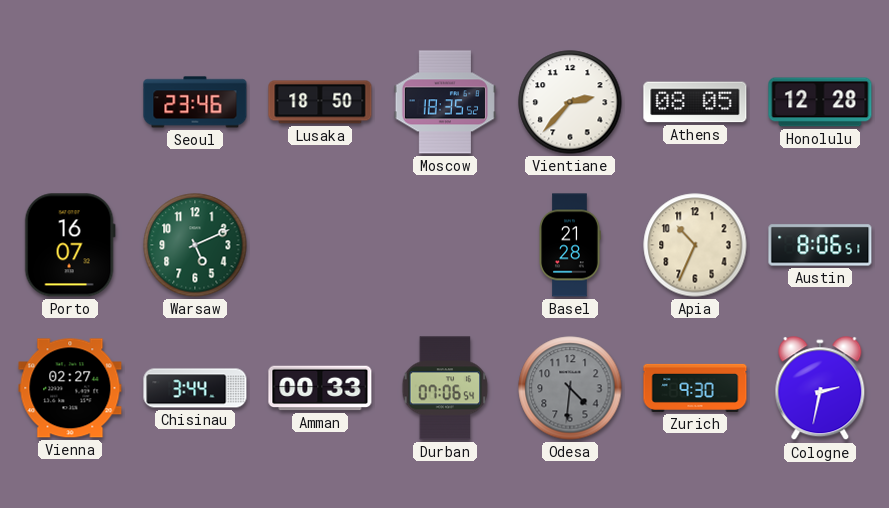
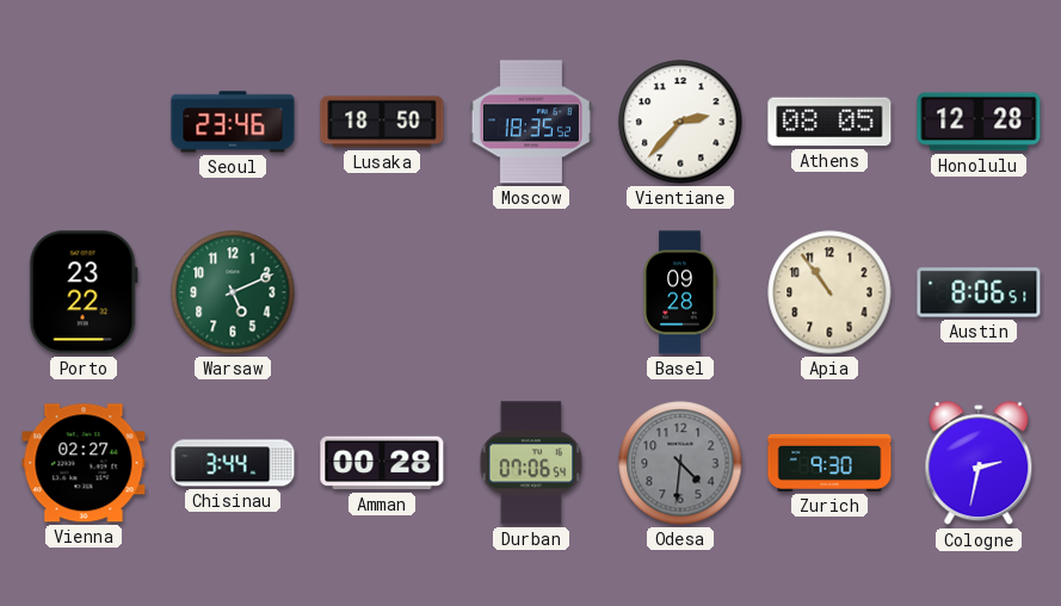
Porto: 16:07 -> 23:22
Basel: 21:28 -> 09:28
Apia: 10:34 -> 10:54
Amman: 00:33 -> 00:28
